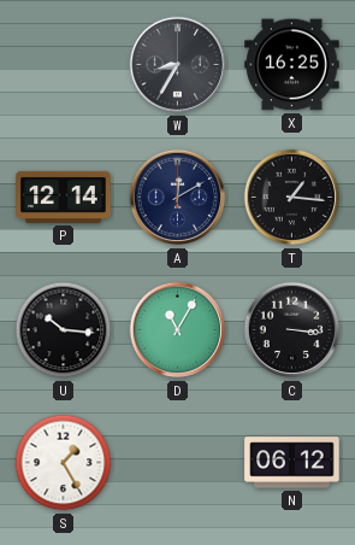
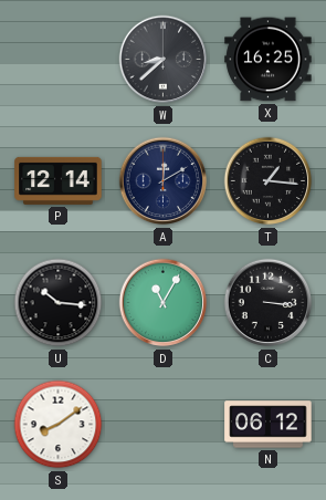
W: 8:35 -> 8:38
S: 1:25 -> 8:09
